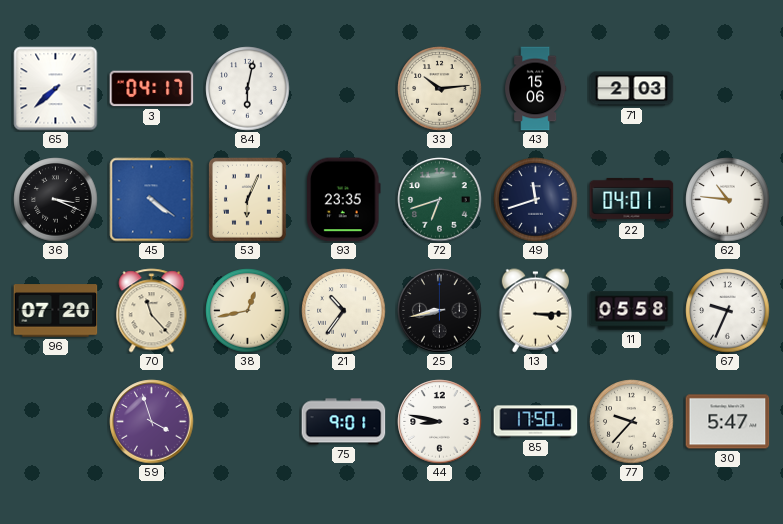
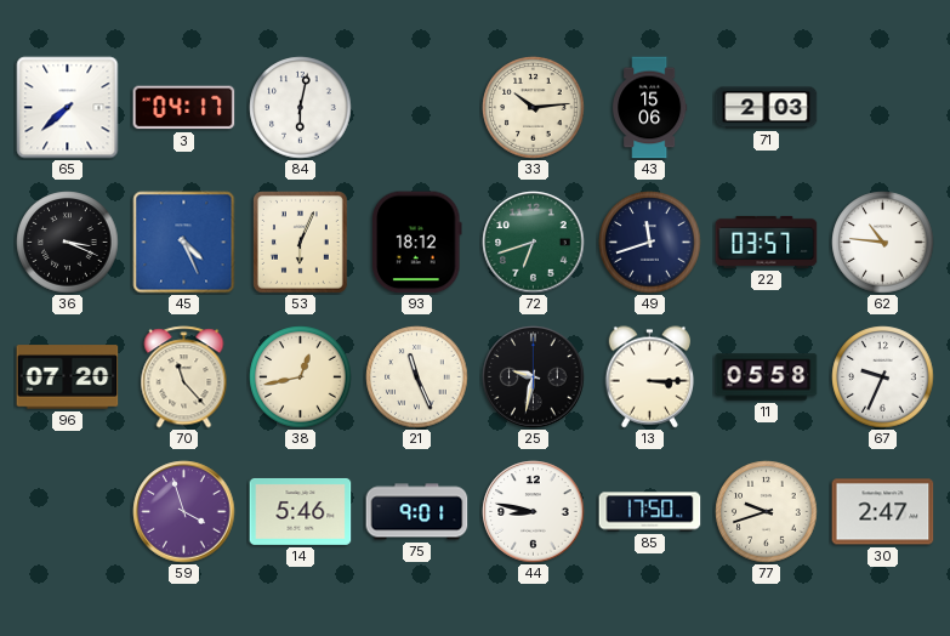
45: 4:21 -> 4:26
93: 23:35 -> 18:12
22: 04:01 -> 03:57
21: 10:36 -> 11:26
25: 8:43 -> 9:32
14: none -> 5:46
77: 9:37 -> 9:42
30: 5:47 -> 2:47
